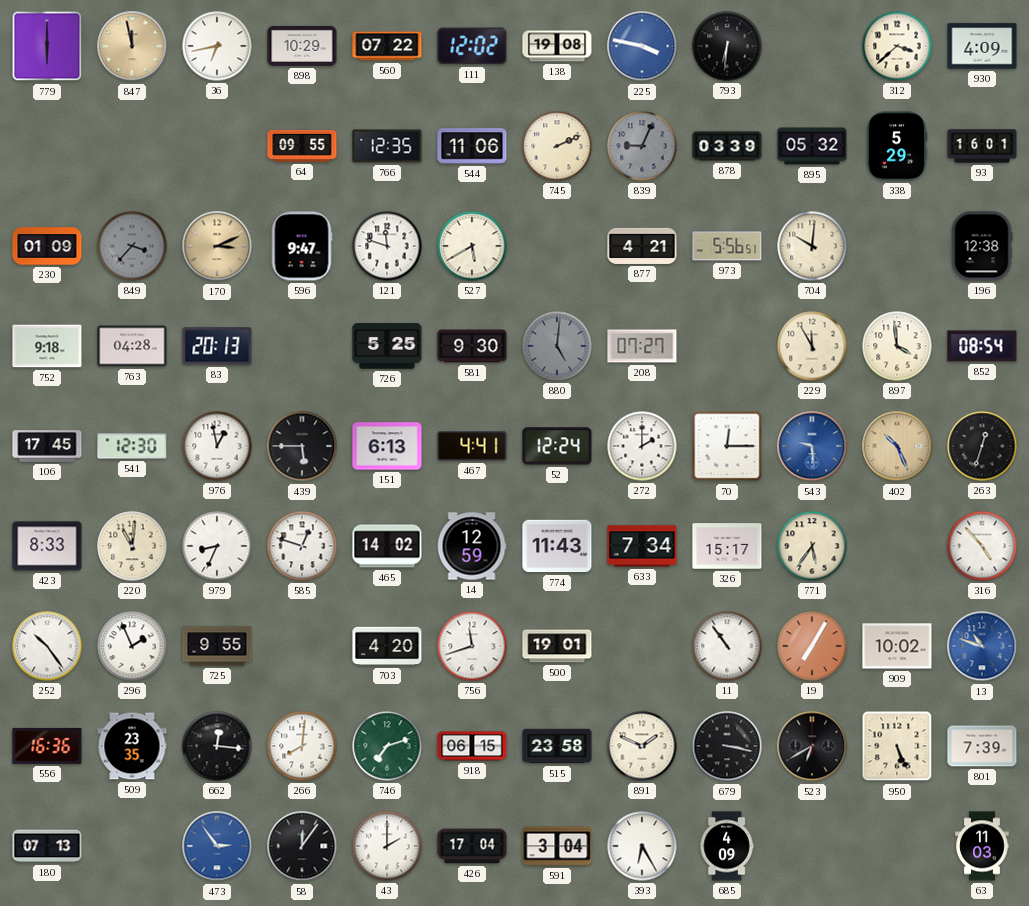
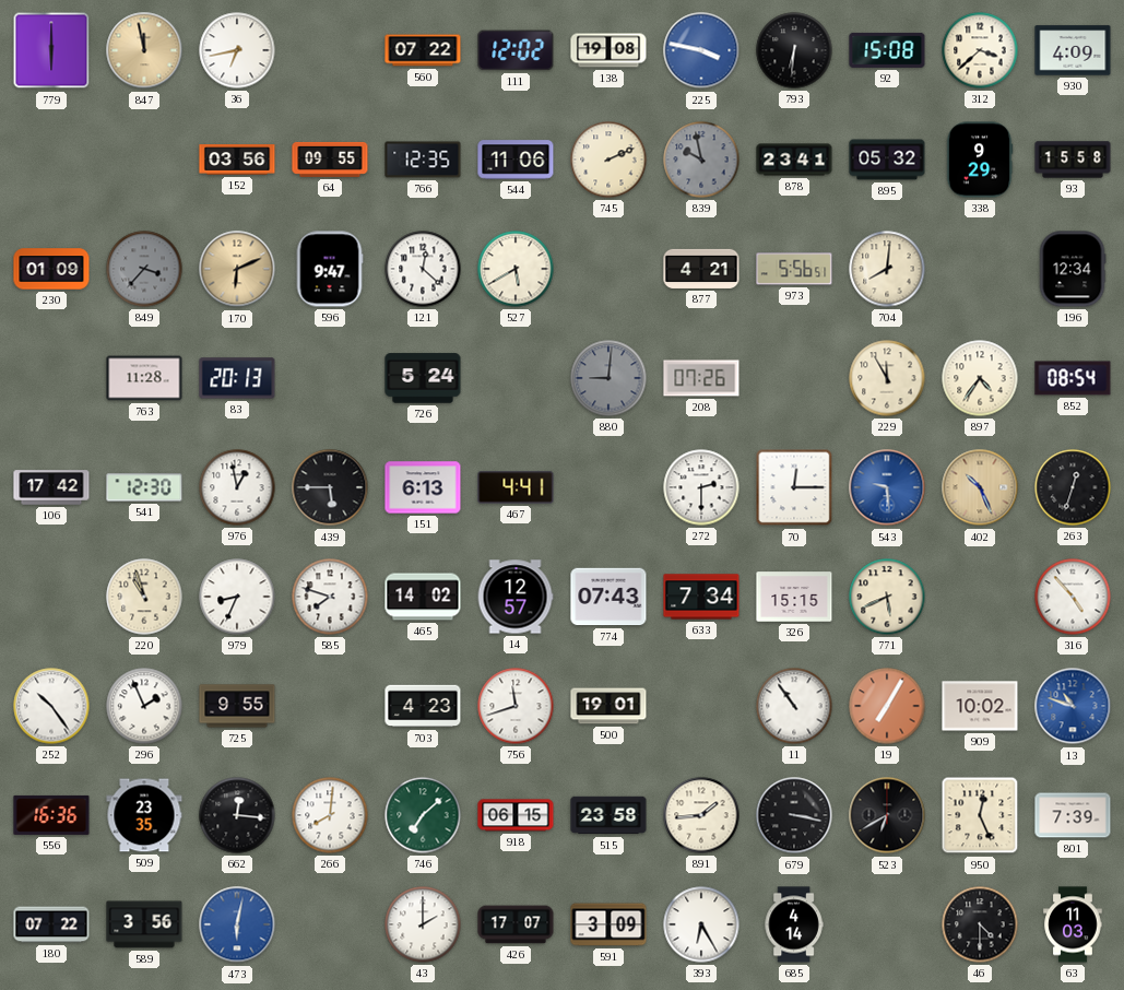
898: 10:29 -> none
92: none -> 15:08
152: none -> 03:56
839: 9:04 -> 9:58
878: 03:39 -> 23:41
338: 5:29 -> 9:29
93: 16:01 -> 15:58
170: 3:11 -> 6:11
121: 11:48 -> 12:22
704: 10:01 -> 8:01
196: 12:38 -> 12:34
752: 9:18 -> none
763: 04:28 -> 11:28
726: 5:25 -> 5:24
581: 9:30 -> none
880: 5:01 -> 9:01
208: 07:27 -> 07:26
897: 3:59 -> 4:36
106: 17:45 -> 17:42
52: 12:24 -> none
272: 2:00 -> 2:30
423: 8:33 -> none
220: 11:01 -> 10:57
585: 12:48 -> 7:48
14: 12:59 -> 12:57
774: 11:43 -> 07:43
326: 15:17 -> 15:15
771: 5:36 -> 5:41
703: 4:20 -> 4:23
746: 7:12 -> 7:08
891: 1:49 -> 1:44
950: 5:26 -> 12:26
180: 07:13 -> 07:22
589: none -> 3:56
473: 2:54 -> 6:02
58: 12:06 -> none
426: 17:04 -> 17:07
591: 3:04 -> 3:09
685: 4:09 -> 4:14
46: none -> 4:30
